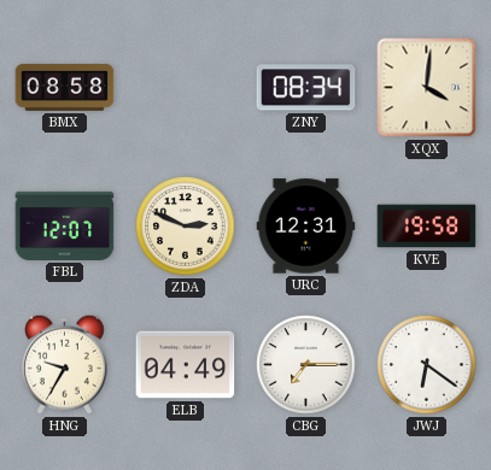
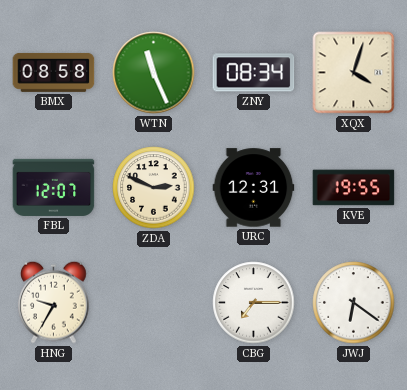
WTN: none -> 11:26
XQX: 4:01 -> 4:03
KVE: 19:58 -> 19:55
ELB: 04:49 -> none
